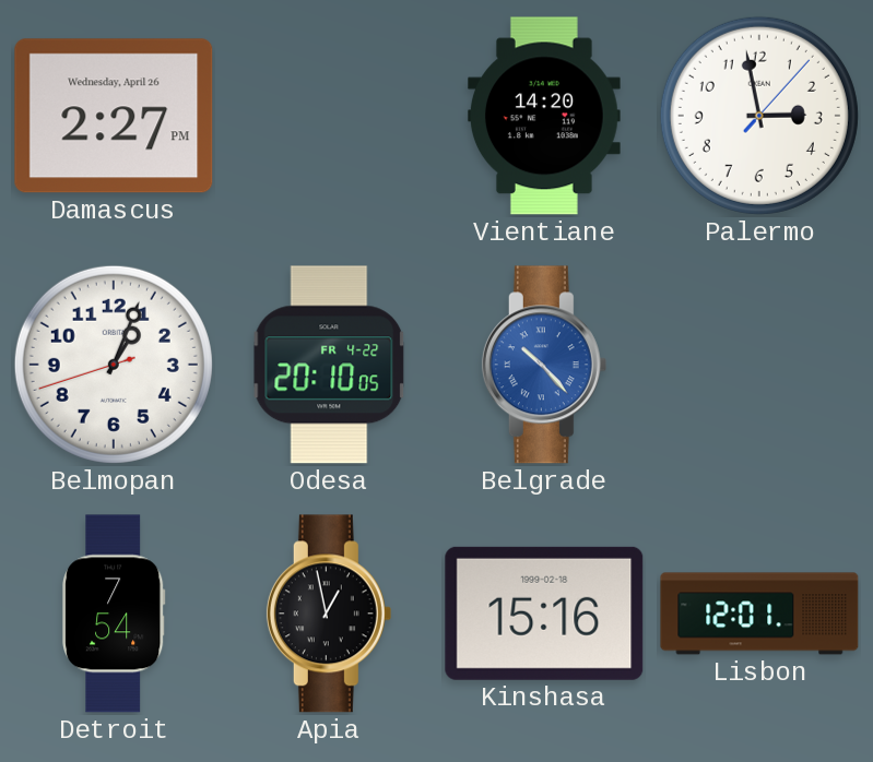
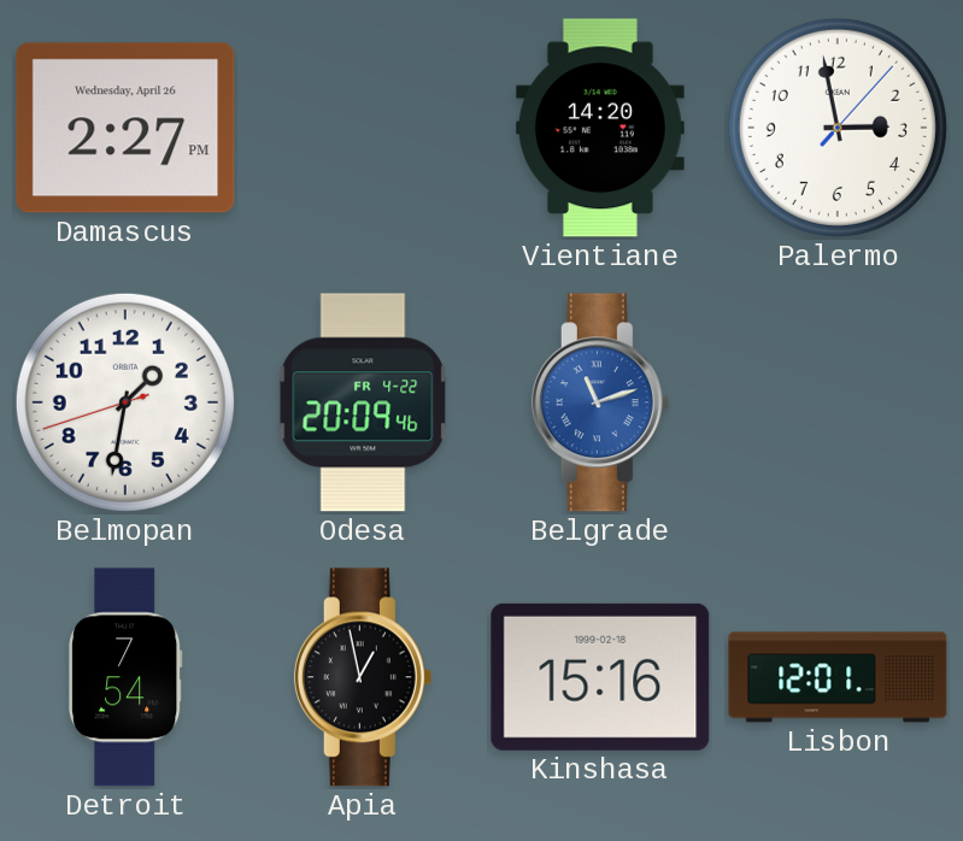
Belmopan: 1:03 -> 1:31
Odesa: 20:10 -> 20:09
Belgrade: 10:23 -> 11:12
